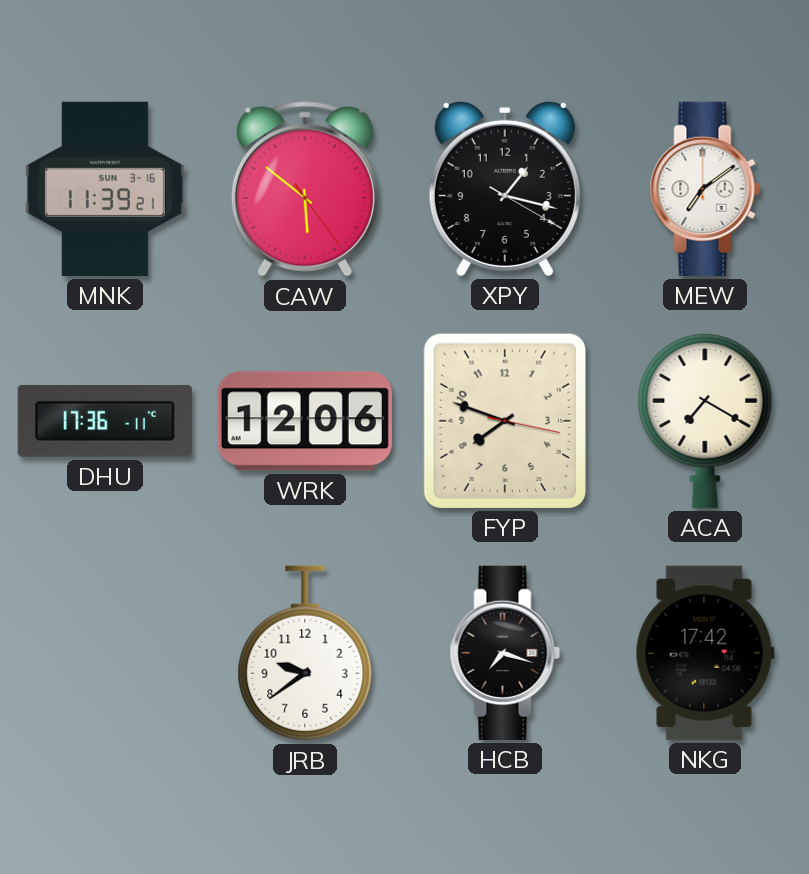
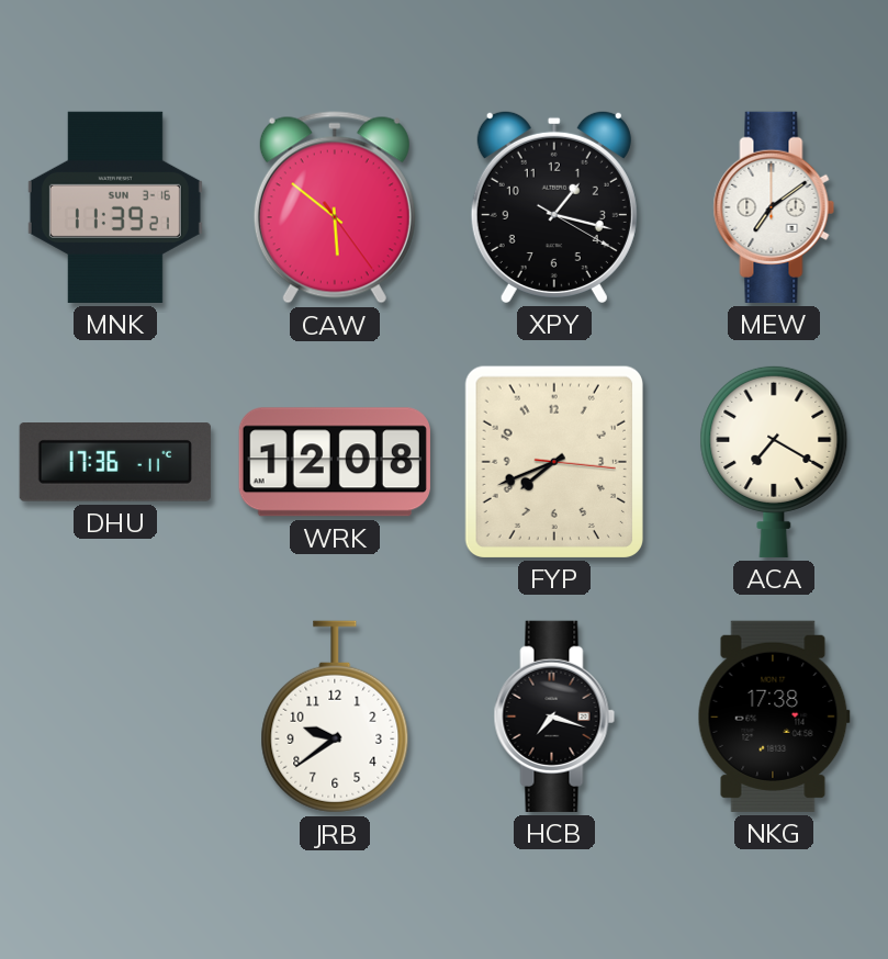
WRK: 12:06 -> 12:08
FYP: 7:48 -> 7:41
NKG: 17:42 -> 17:38
